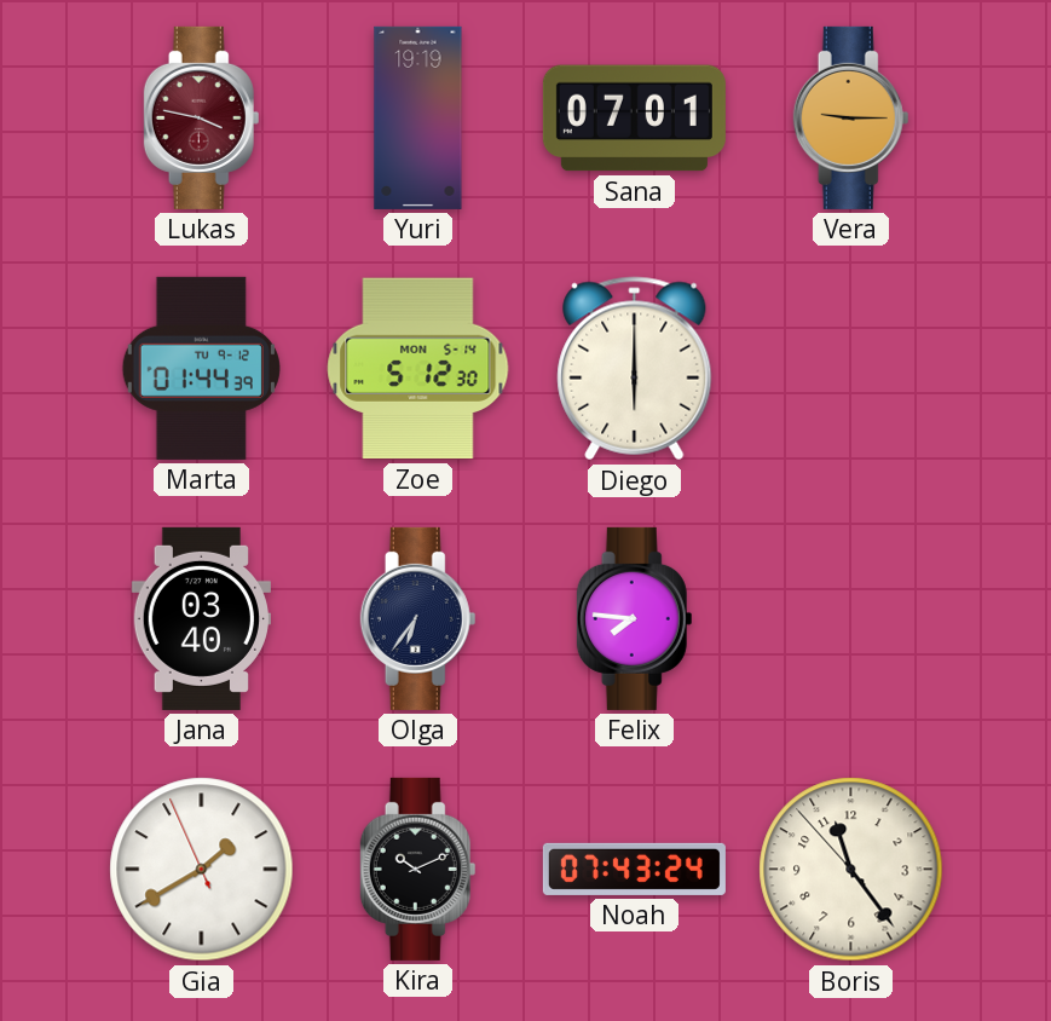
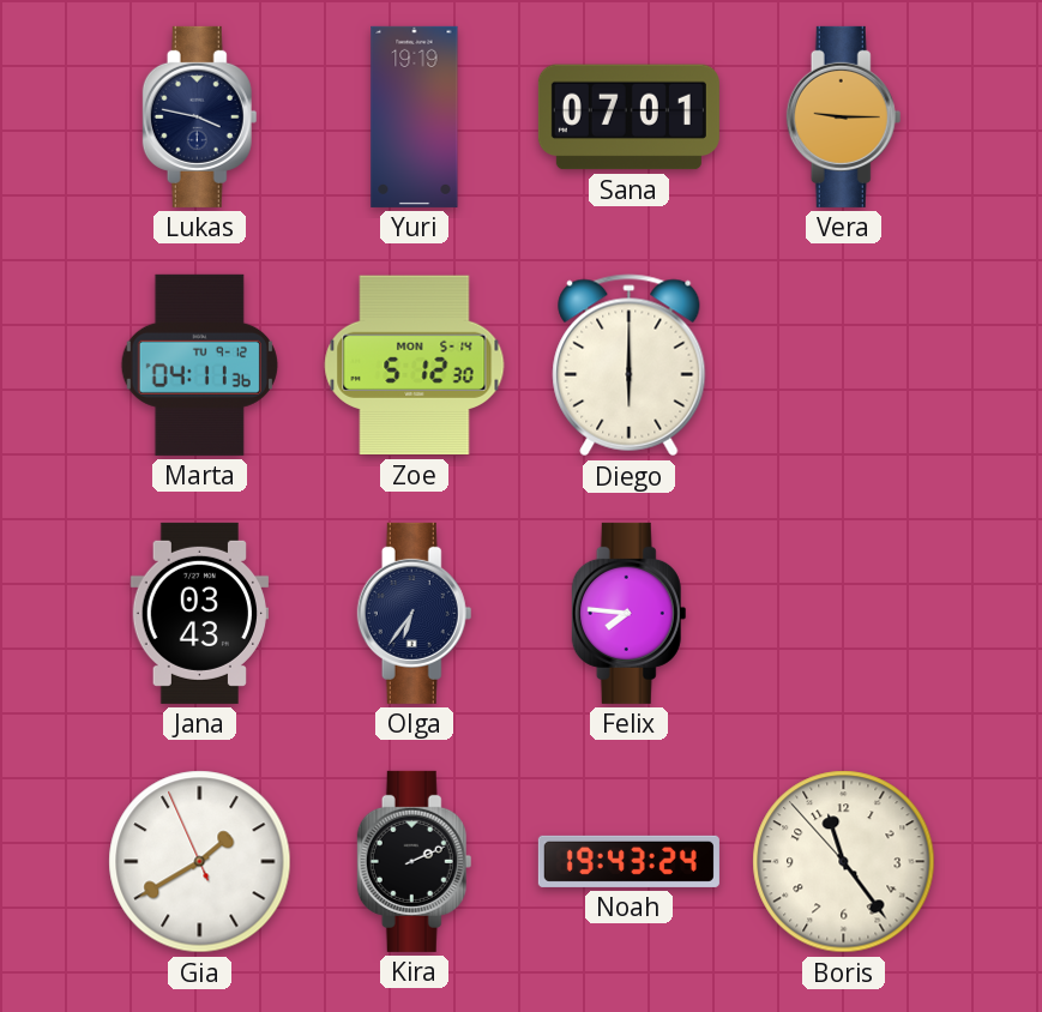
Lukas dial: burgundy -> navy
Marta: 01:44 -> 04:11
Jana: 03:40 -> 03:43
Kira: 10:11 -> 2:11
Noah: 07:43 -> 19:43
